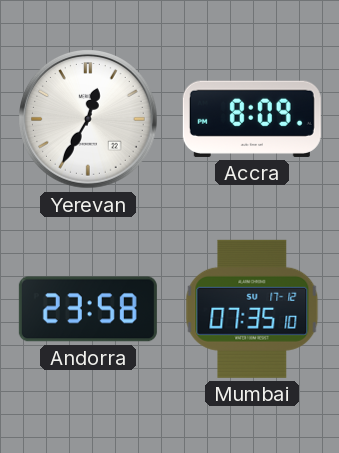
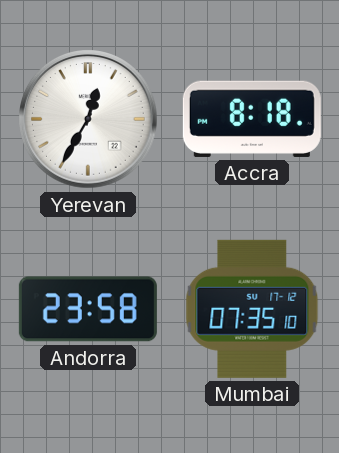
Accra: 8:09 -> 8:18
